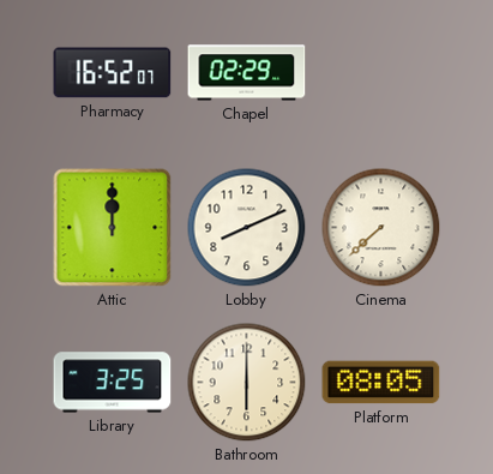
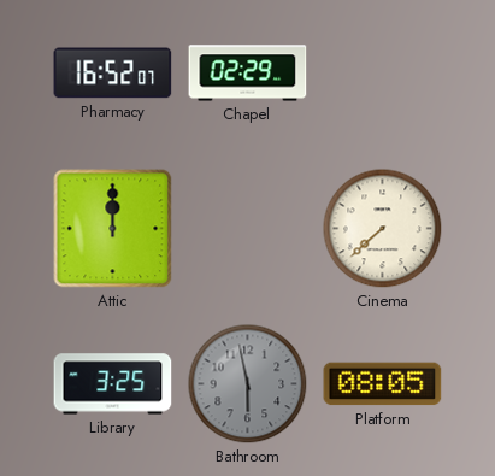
Lobby: 8:11 -> none
Bathroom: 6:00 -> 5:58
Bathroom dial: cream -> grey
